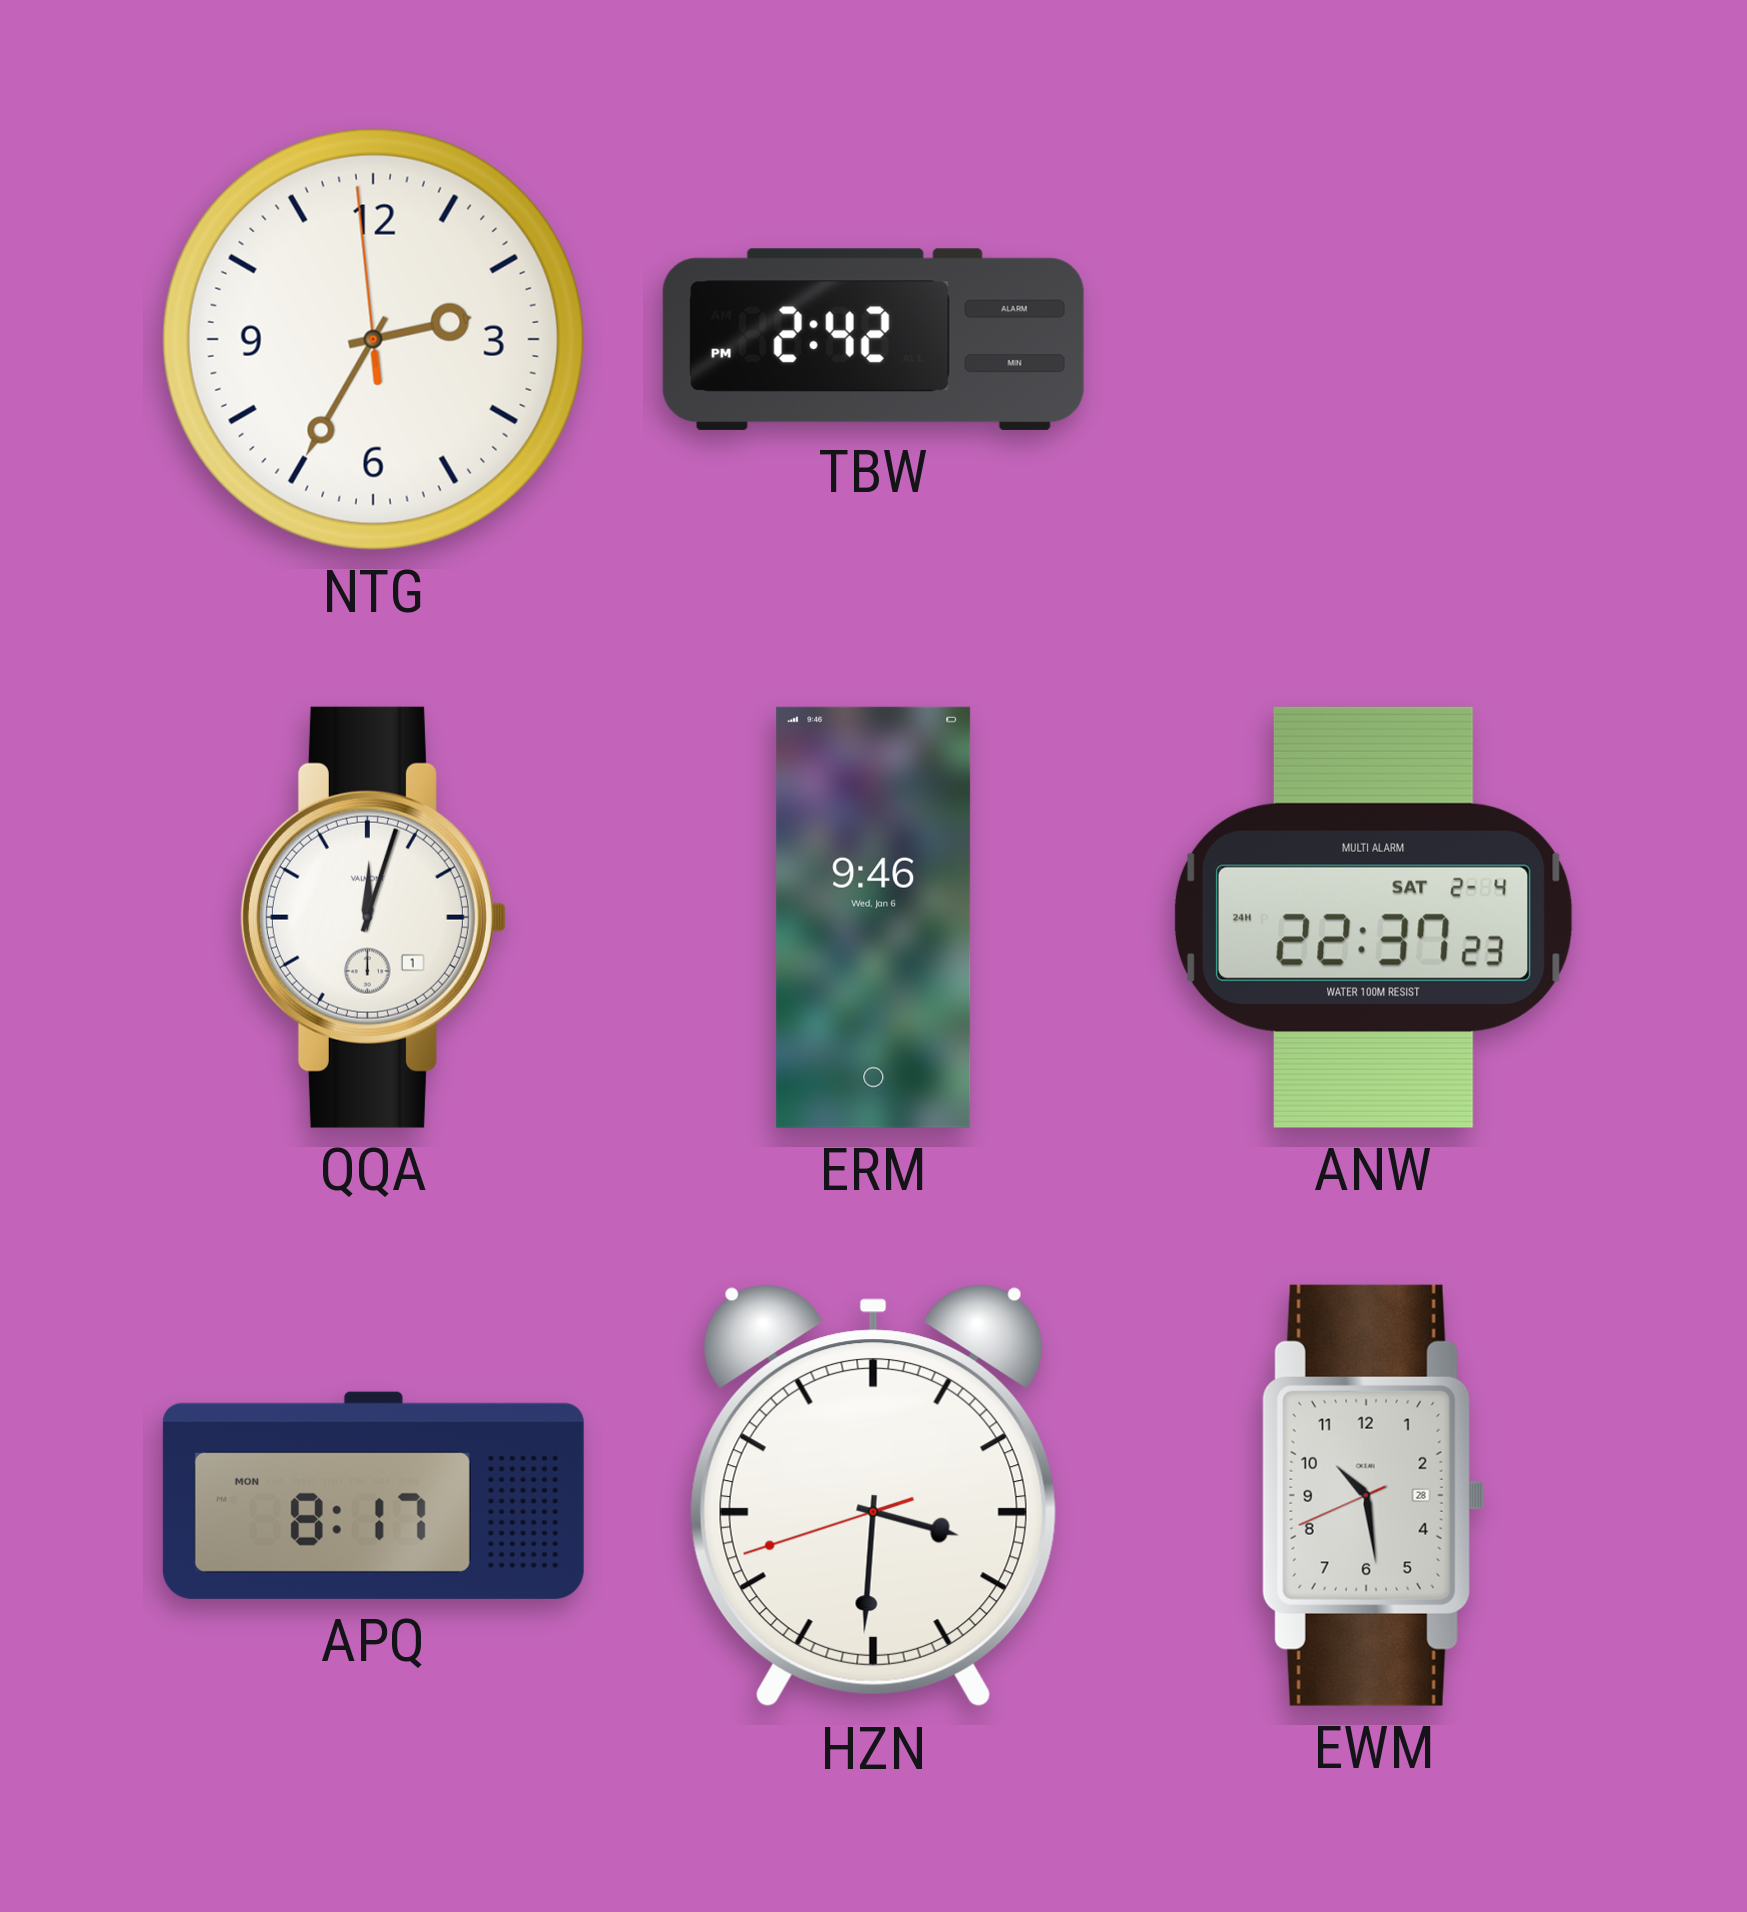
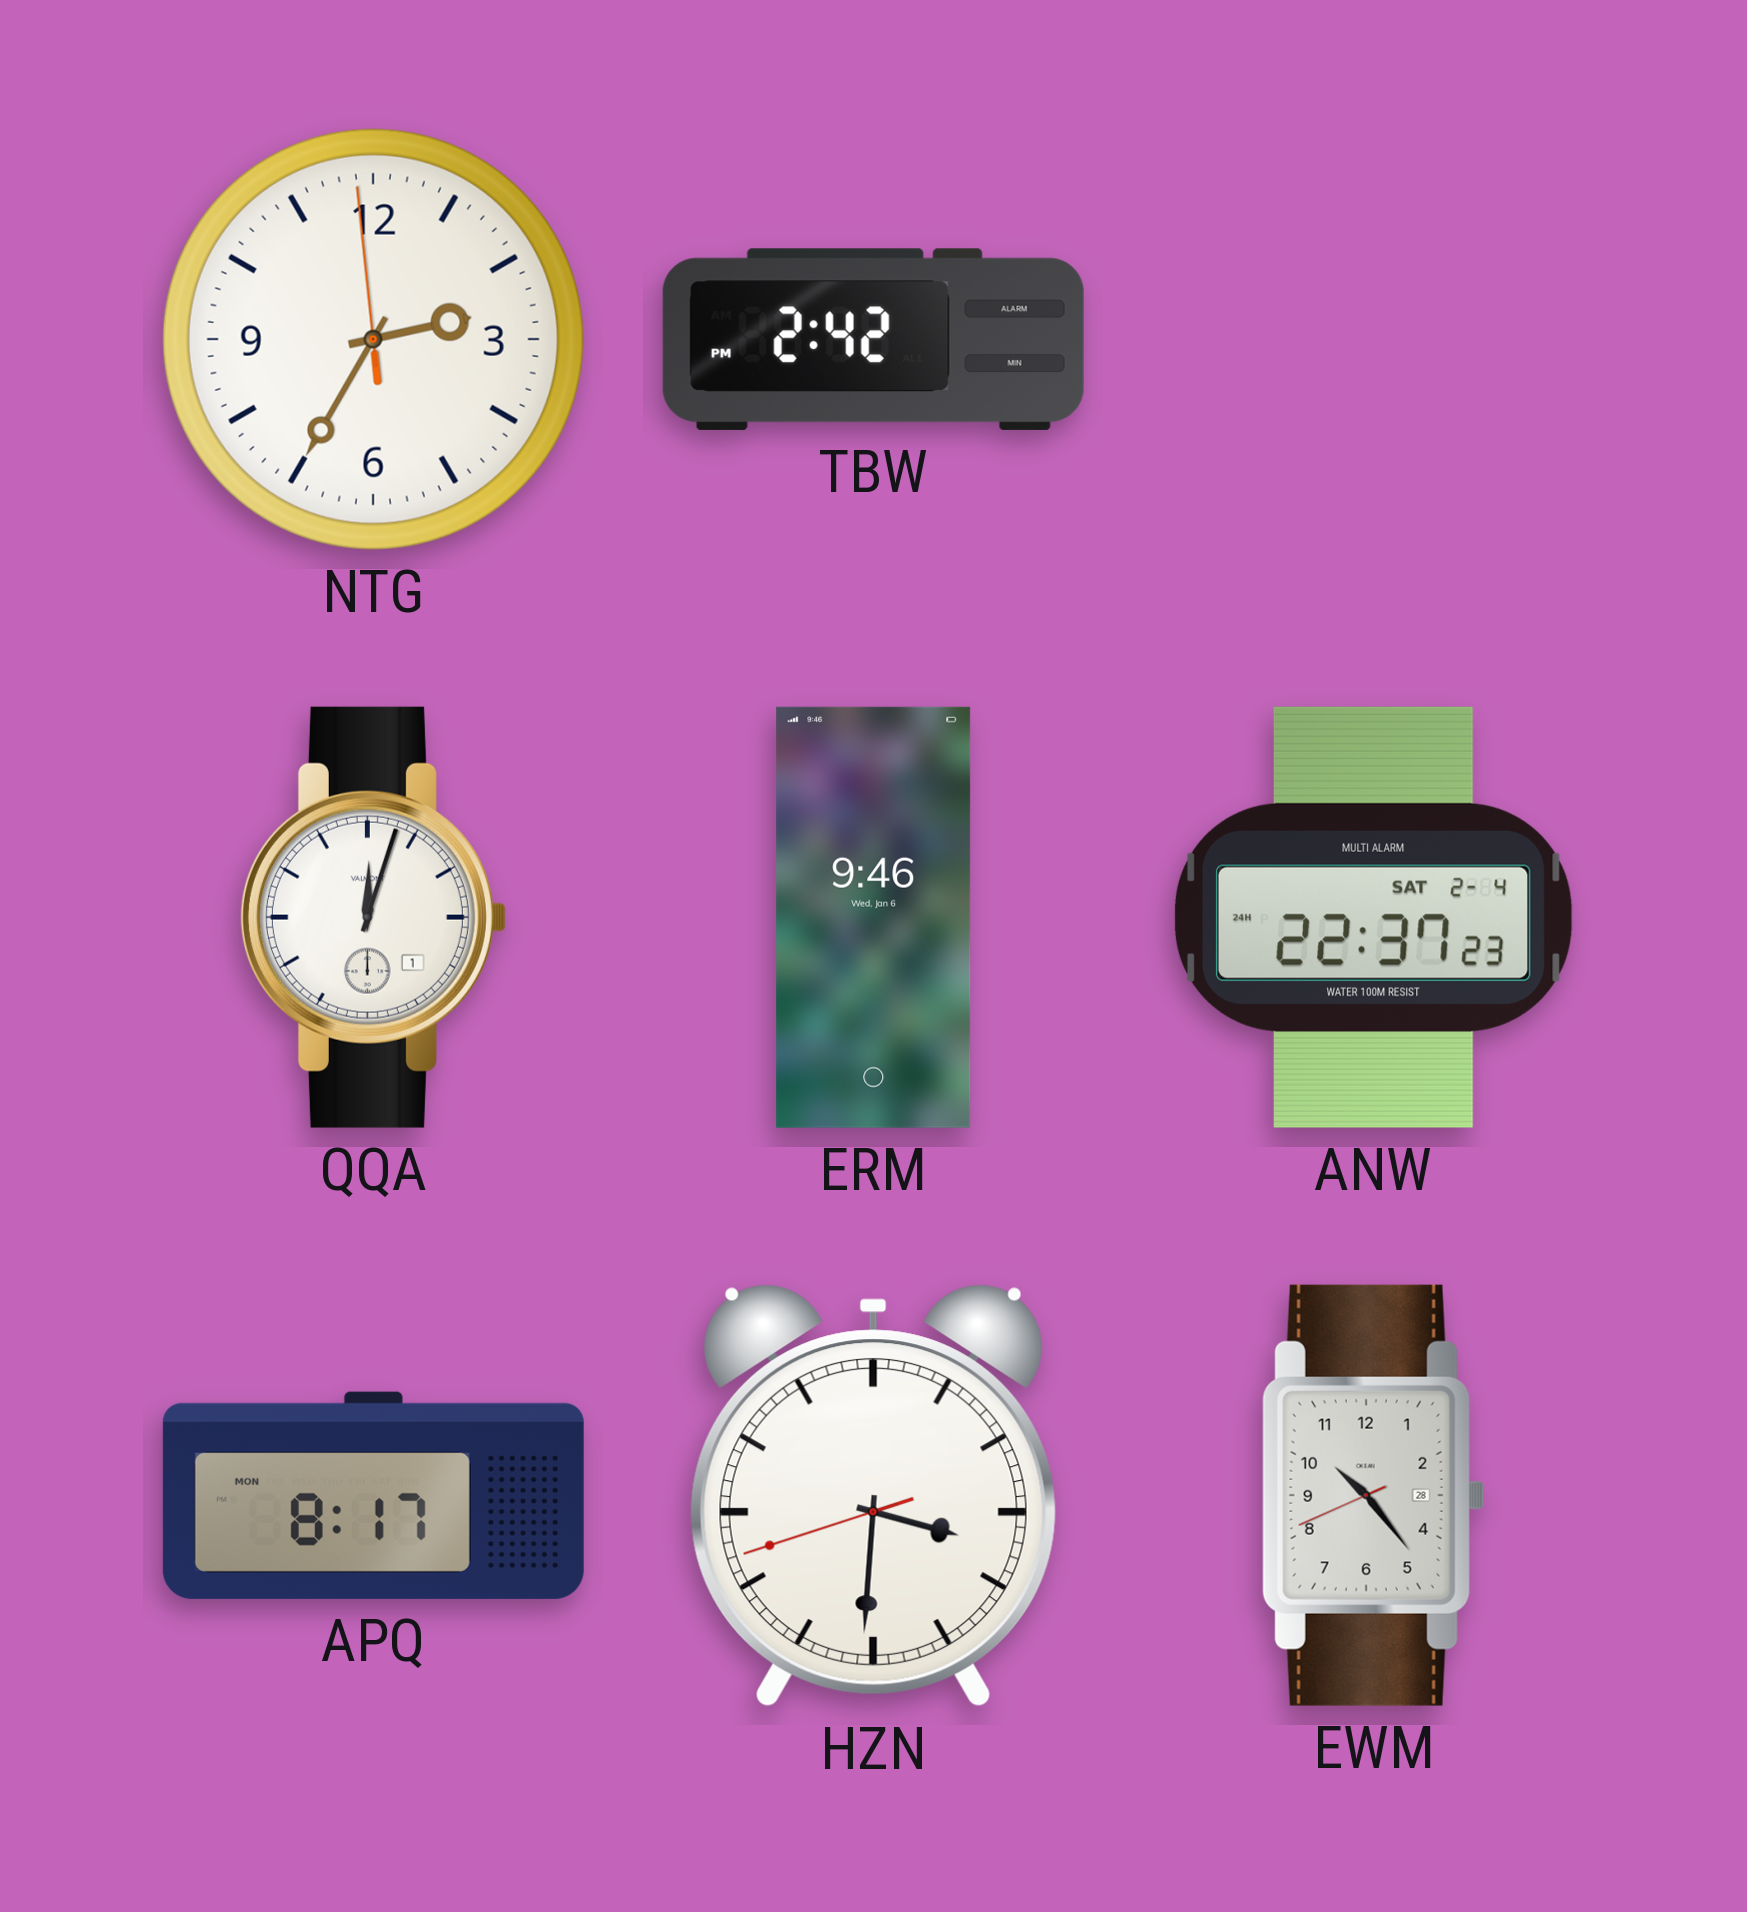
EWM: 10:28 -> 10:23
